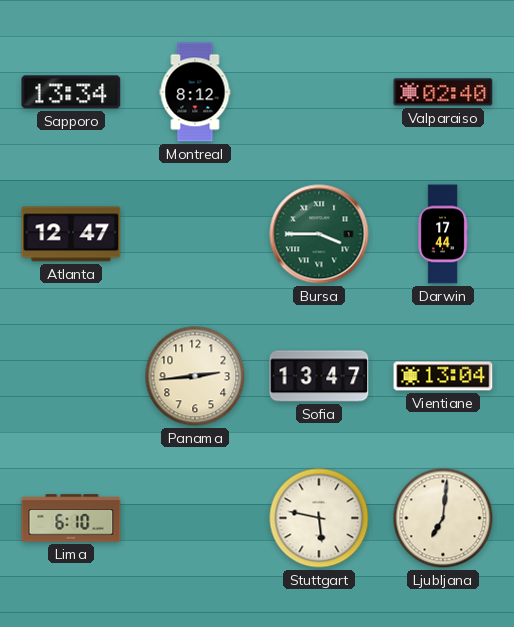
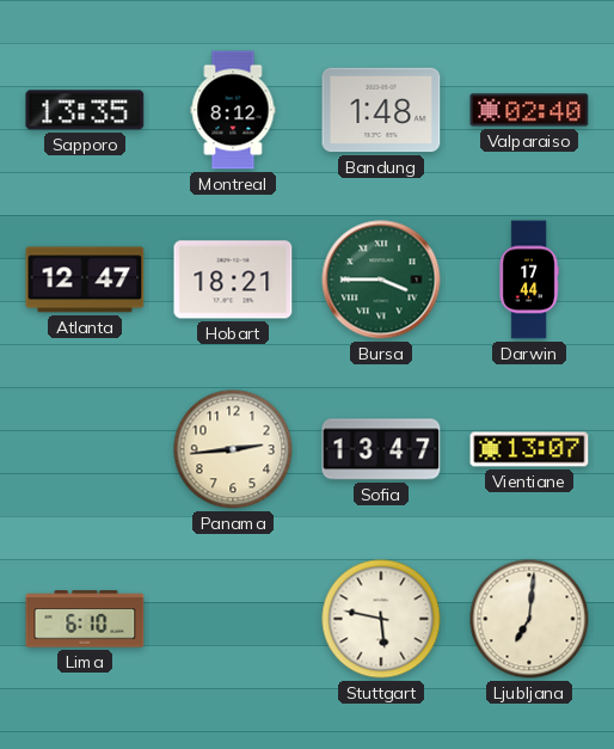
Sapporo: 13:34 -> 13:35
Bandung: none -> 1:48
Hobart: none -> 18:21
Vientiane: 13:04 -> 13:07
